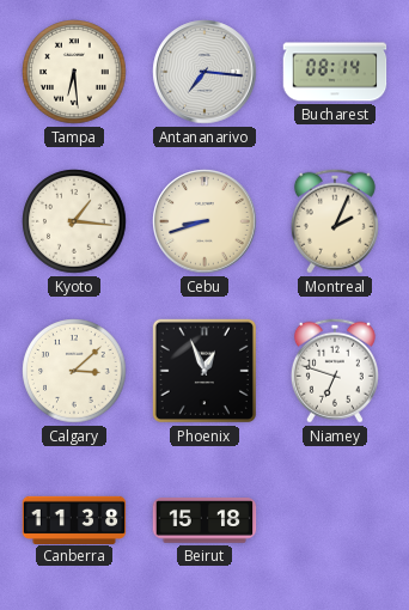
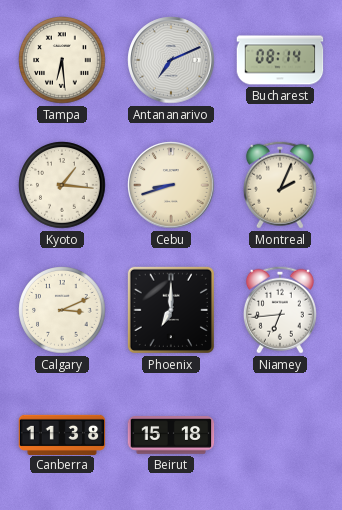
Antananarivo: 7:16 -> 7:11
Calgary: 3:08 -> 3:11
Phoenix: 12:56 -> 7:00
Niamey: 6:48 -> 6:44
